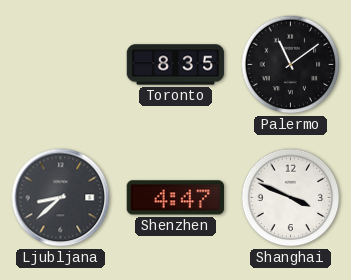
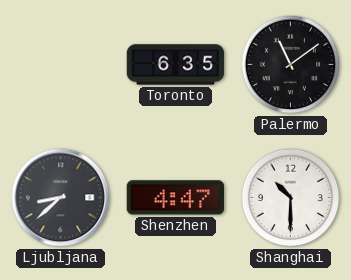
Toronto: 8:35 -> 6:35
Shanghai: 3:49 -> 10:30
